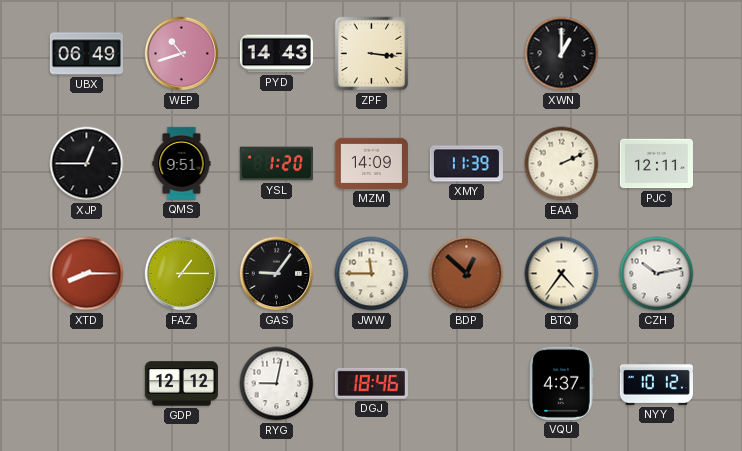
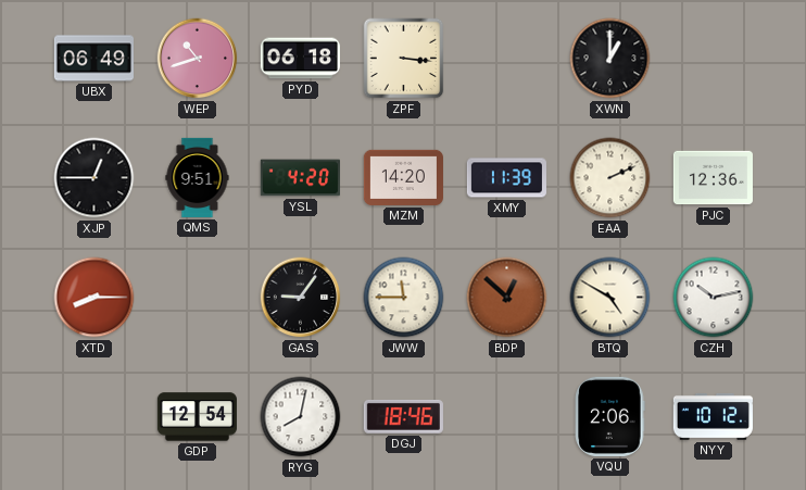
PYD: 14:43 -> 06:18
YSL: 1:20 -> 4:20
MZM: 14:09 -> 14:20
PJC: 12:11 -> 12:36
FAZ: 1:15 -> none
BTQ: 4:36 -> 4:50
GDP: 12:12 -> 12:54
RYG: 9:02 -> 8:02
VQU: 4:37 -> 2:06
